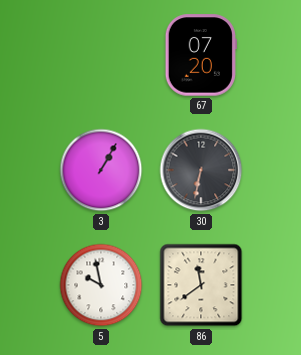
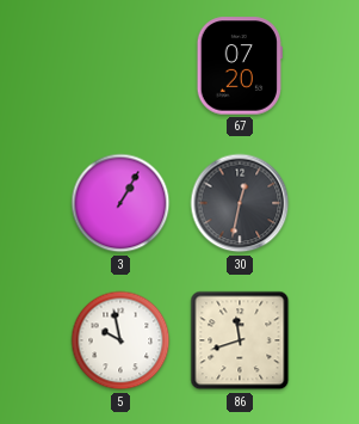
30: 6:32 -> 12:32
86: 11:39 -> 11:42
